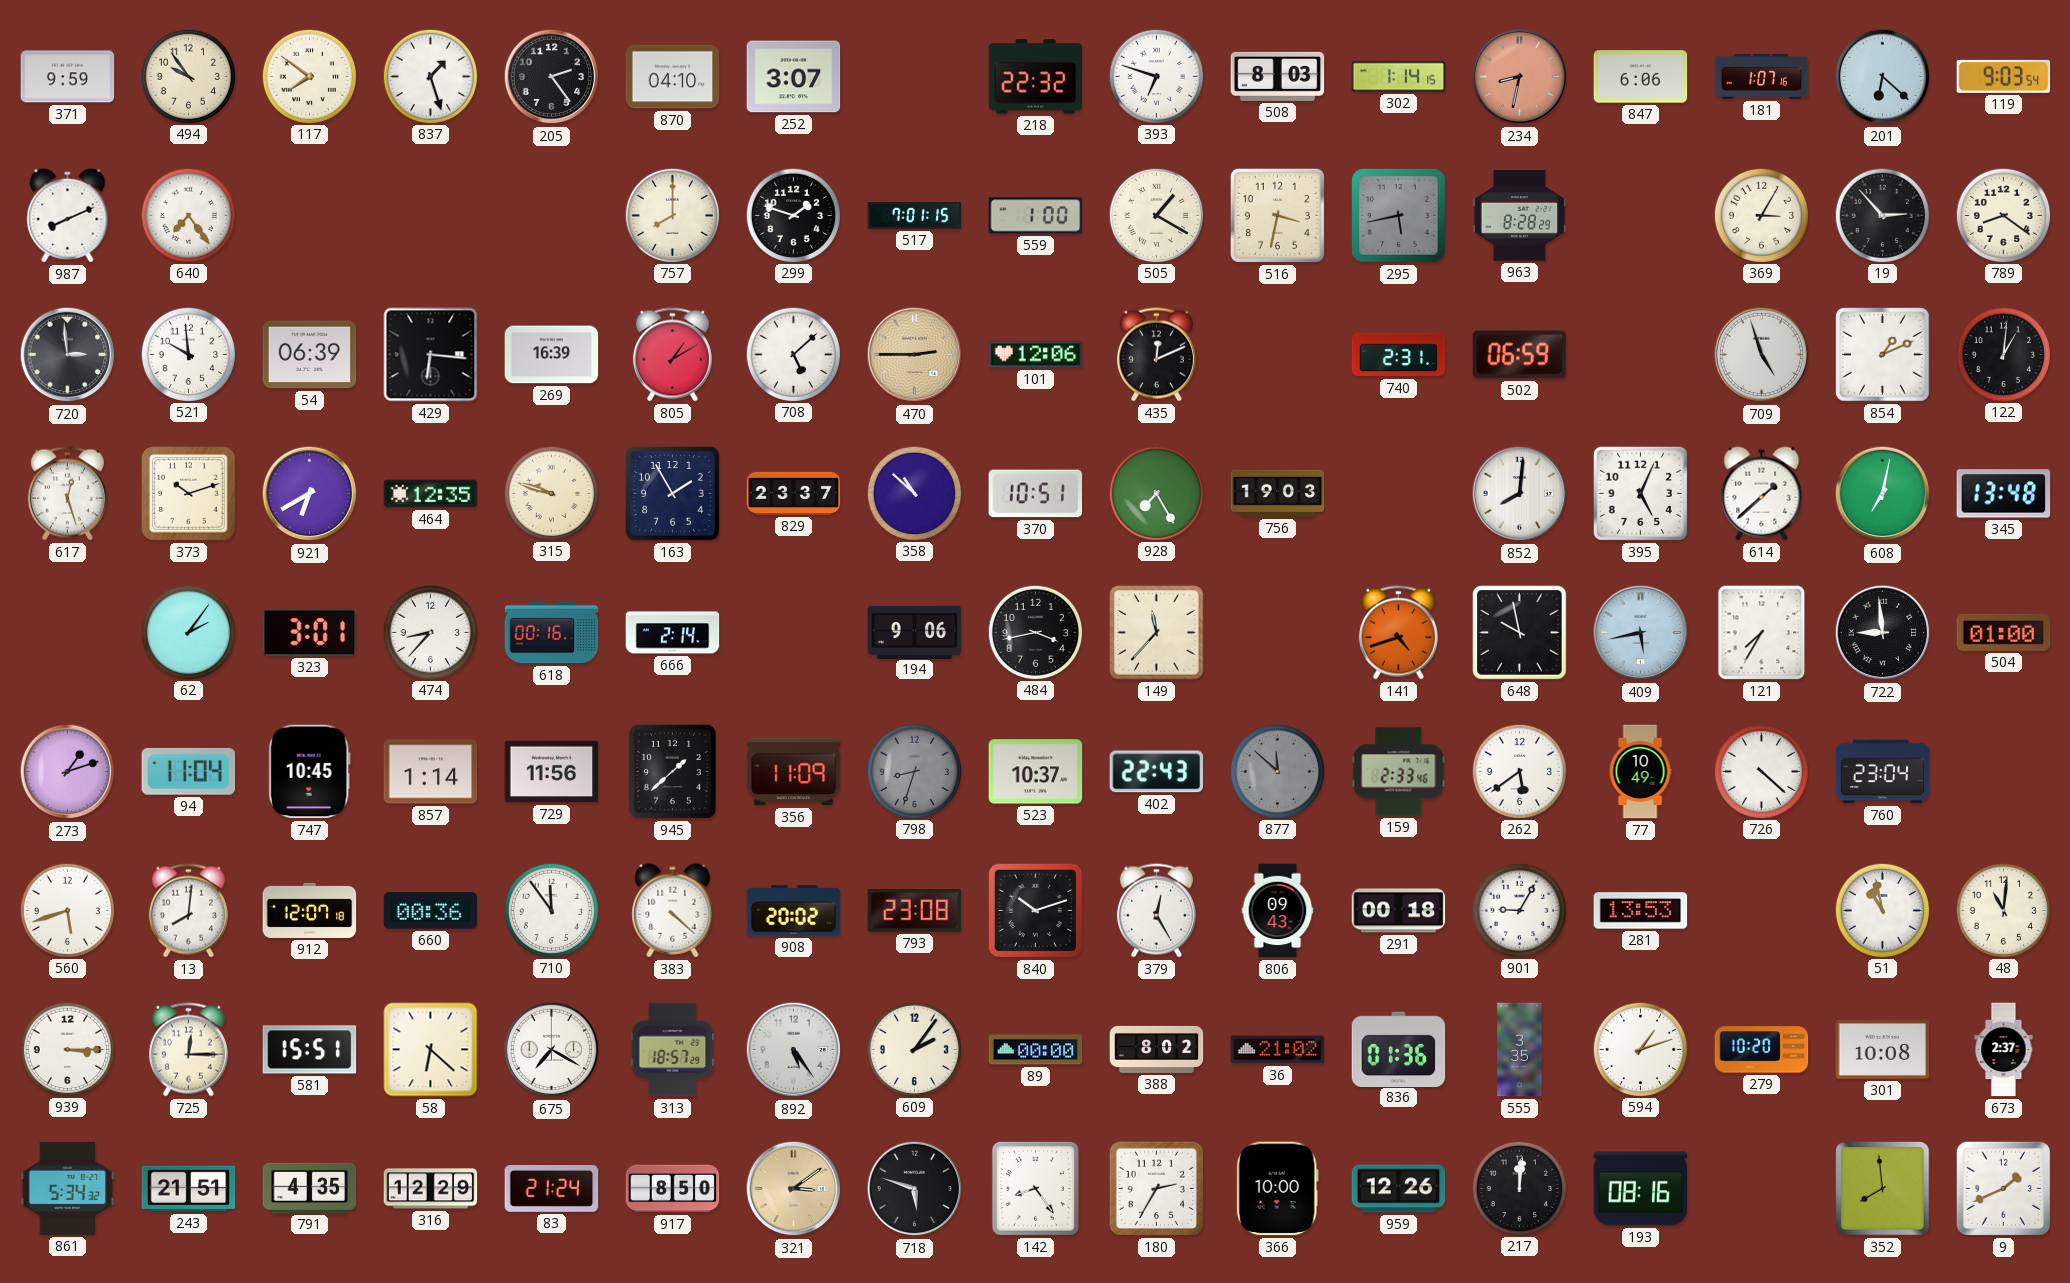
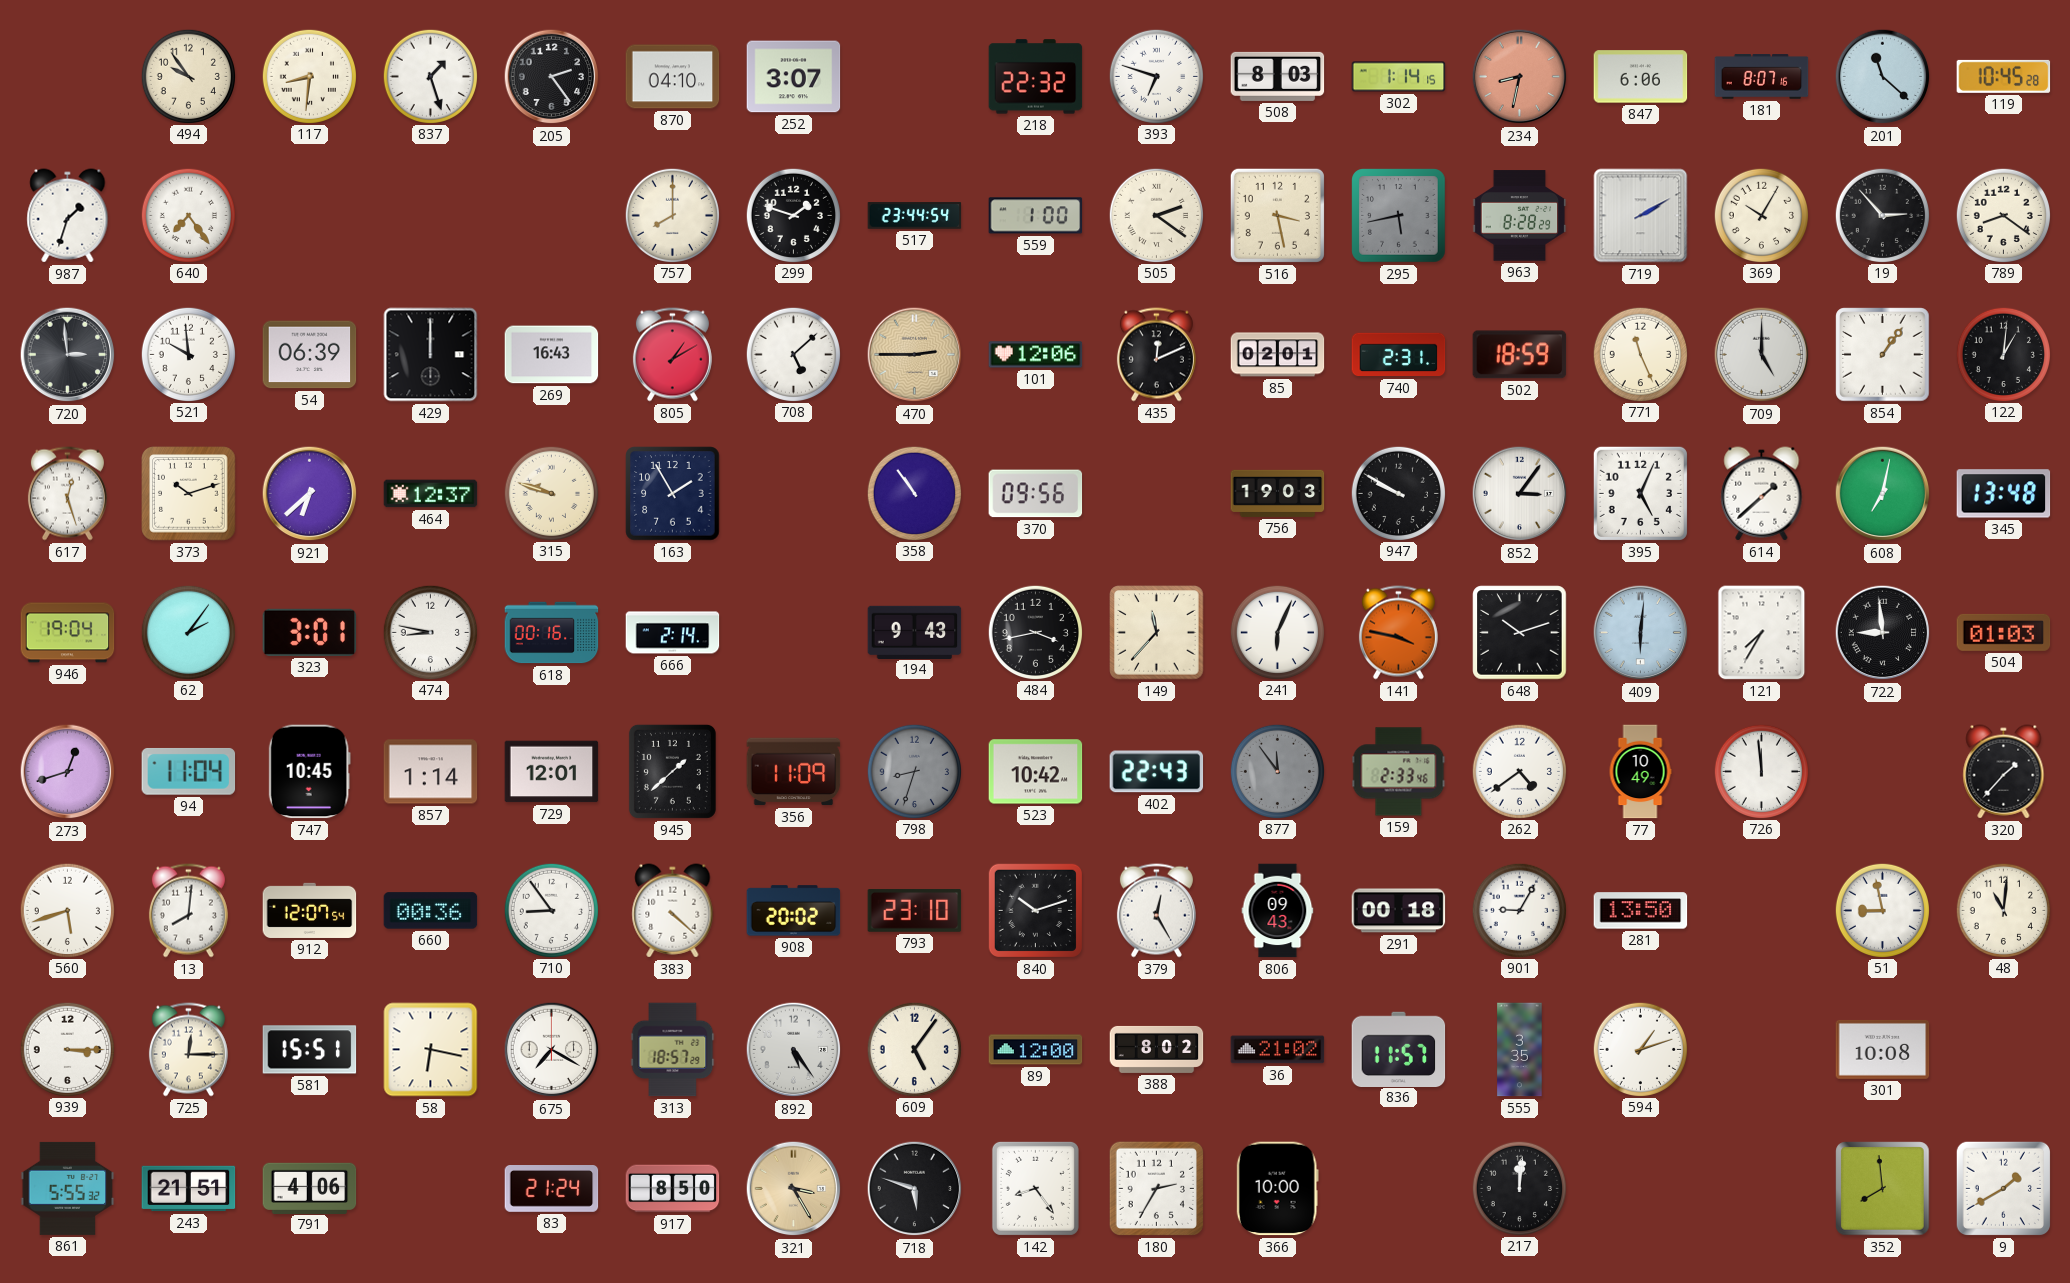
371: 9:59 -> none
117: 7:51 -> 8:31
181: 1:07 -> 8:07
201: 6:22 -> 11:22
119: 9:03 -> 10:45
987: 8:11 -> 1:33
517: 7:01 -> 23:44
505: 1:20 -> 2:21
516: 3:32 -> 3:28
719: none -> 2:10
369: 3:05 -> 10:05
429: 6:16 -> 12:00
269: 16:39 -> 16:43
85: none -> 02:01
502: 06:59 -> 18:59
771: none -> 11:26
709: 4:57 -> 5:00
854: 1:11 -> 1:06
921: 6:40 -> 6:38
464: 12:35 -> 12:37
829: 23:37 -> none
358: 10:52 -> 10:54
370: 10:51 -> 09:56
928: 7:25 -> none
947: none -> 9:50
852: 8:01 -> 3:06
946: none -> 19:04
474: 8:37 -> 8:47
194: 9:06 -> 9:43
241: none -> 6:04
141: 4:42 -> 3:47
648: 9:58 -> 10:12
409: 5:43 -> 6:01
504: 01:00 -> 01:03
273: 1:12 -> 12:42
729: 11:56 -> 12:01
523: 10:37 -> 10:42
877: 11:52 -> 11:54
262: 5:39 -> 4:39
726: 4:22 -> 11:59
760: 23:04 -> none
320: none -> 1:37
912: 12:07:18 -> 12:07:54
710: 11:54 -> 8:54
793: 23:08 -> 23:10
281: 13:53 -> 13:50
51: 10:58 -> 8:58
58: 6:22 -> 6:17
609: 2:06 -> 5:06
89: 00:00 -> 12:00
836: 01:36 -> 11:57
279: 10:20 -> none
673: 2:37 -> none
861: 5:34 -> 5:55
791: 4:35 -> 4:06
316: 12:29 -> none
321: 3:09 -> 3:25
959: 12:26 -> none
193: 08:16 -> none
9: 1:41 -> 1:40
